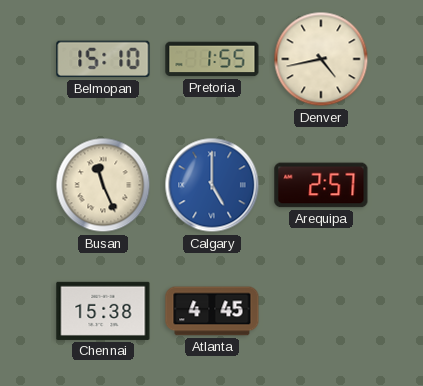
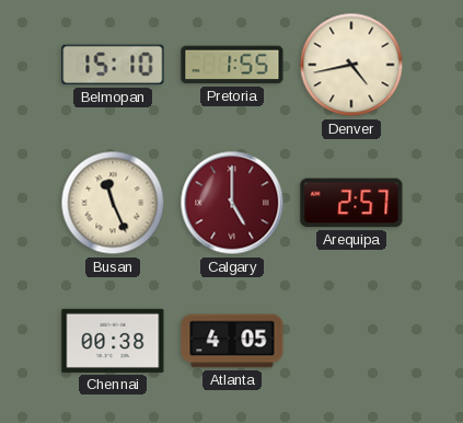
Calgary dial: blue -> burgundy
Chennai: 15:38 -> 00:38
Atlanta: 4:45 -> 4:05
